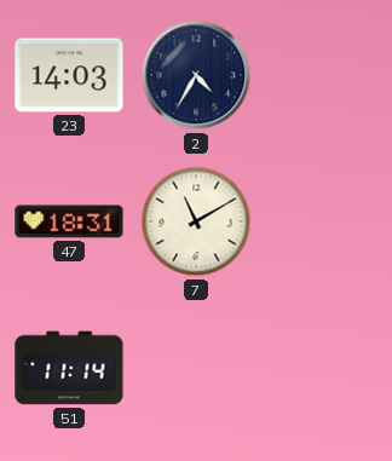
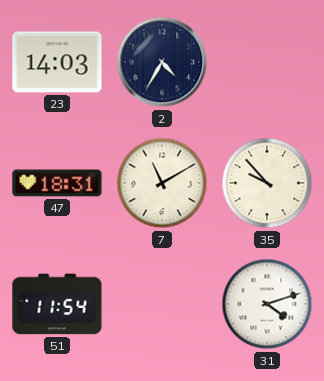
35: none -> 9:53
51: 11:14 -> 11:54
31: none -> 4:12
